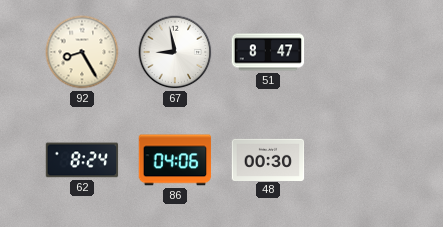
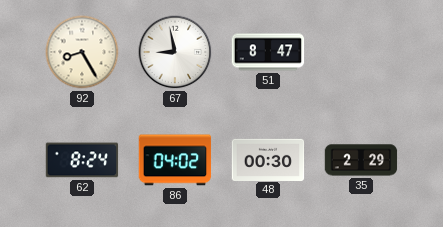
86: 04:06 -> 04:02
35: none -> 2:29
